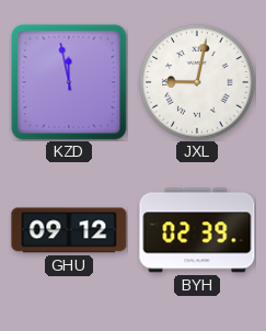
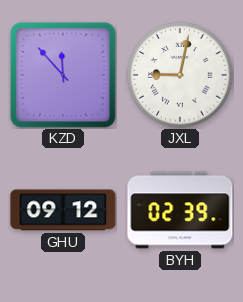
KZD: 11:58 -> 11:53
